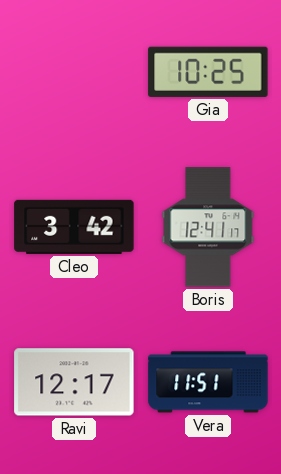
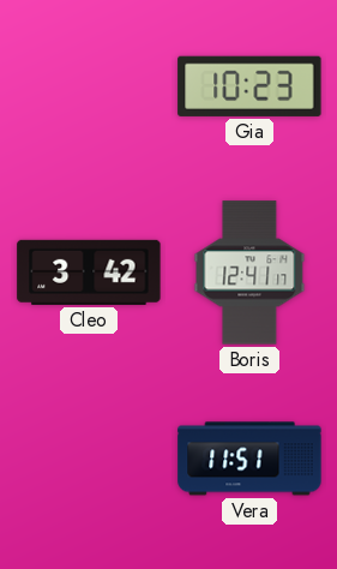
Gia: 10:25 -> 10:23
Ravi: 12:17 -> none
